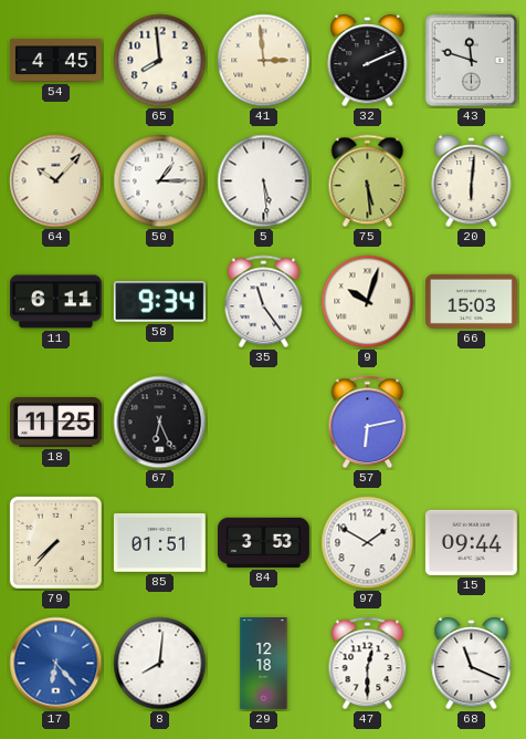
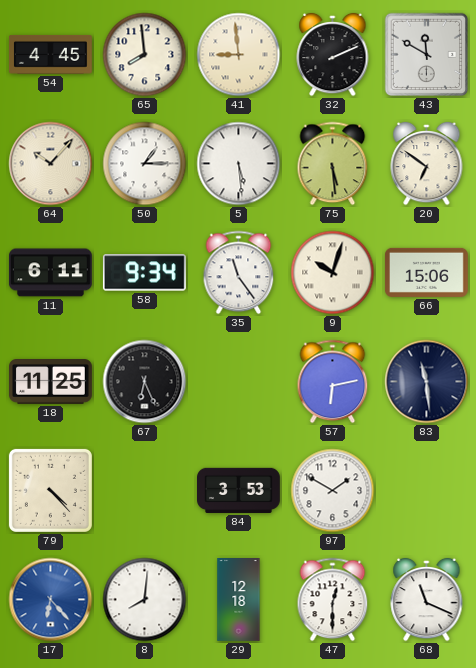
41: 2:59 -> 8:59
43: 11:48 -> 11:50
20: 6:01 -> 6:51
66: 15:03 -> 15:06
83: none -> 11:29
79: 7:37 -> 4:23
85: 01:51 -> none
15: 09:44 -> none
